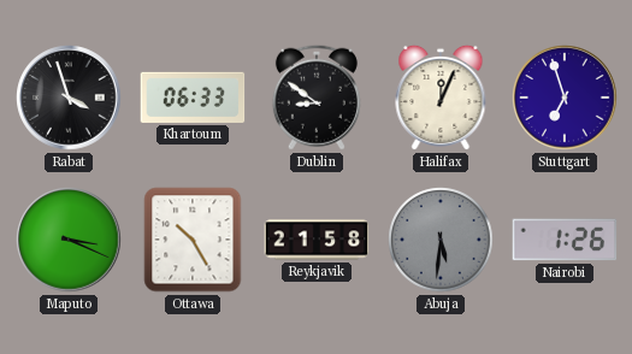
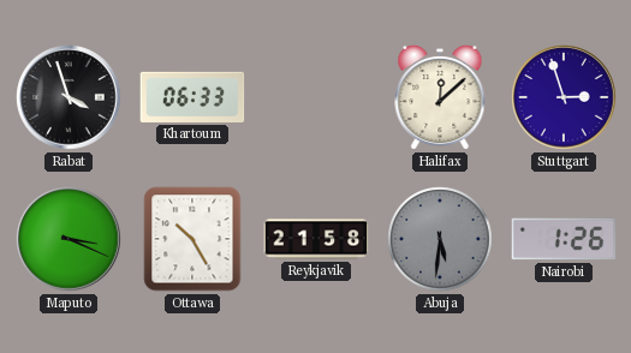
Dublin: 8:51 -> none
Halifax: 12:04 -> 12:08
Stuttgart: 6:57 -> 2:57
